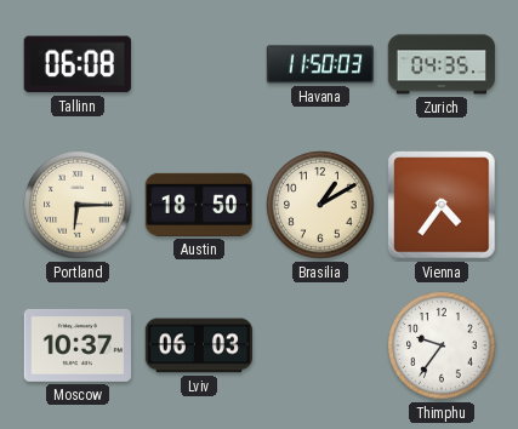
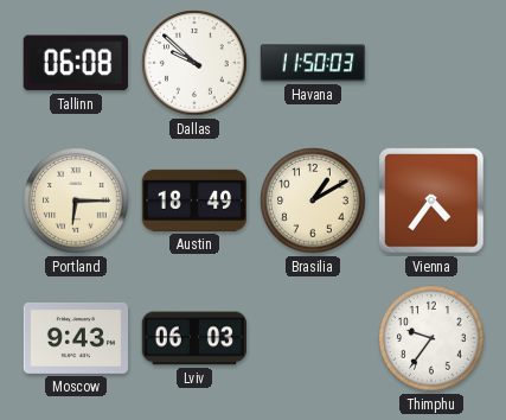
Dallas: none -> 9:52
Zurich: 04:35 -> none
Austin: 18:50 -> 18:49
Moscow: 10:37 -> 9:43
